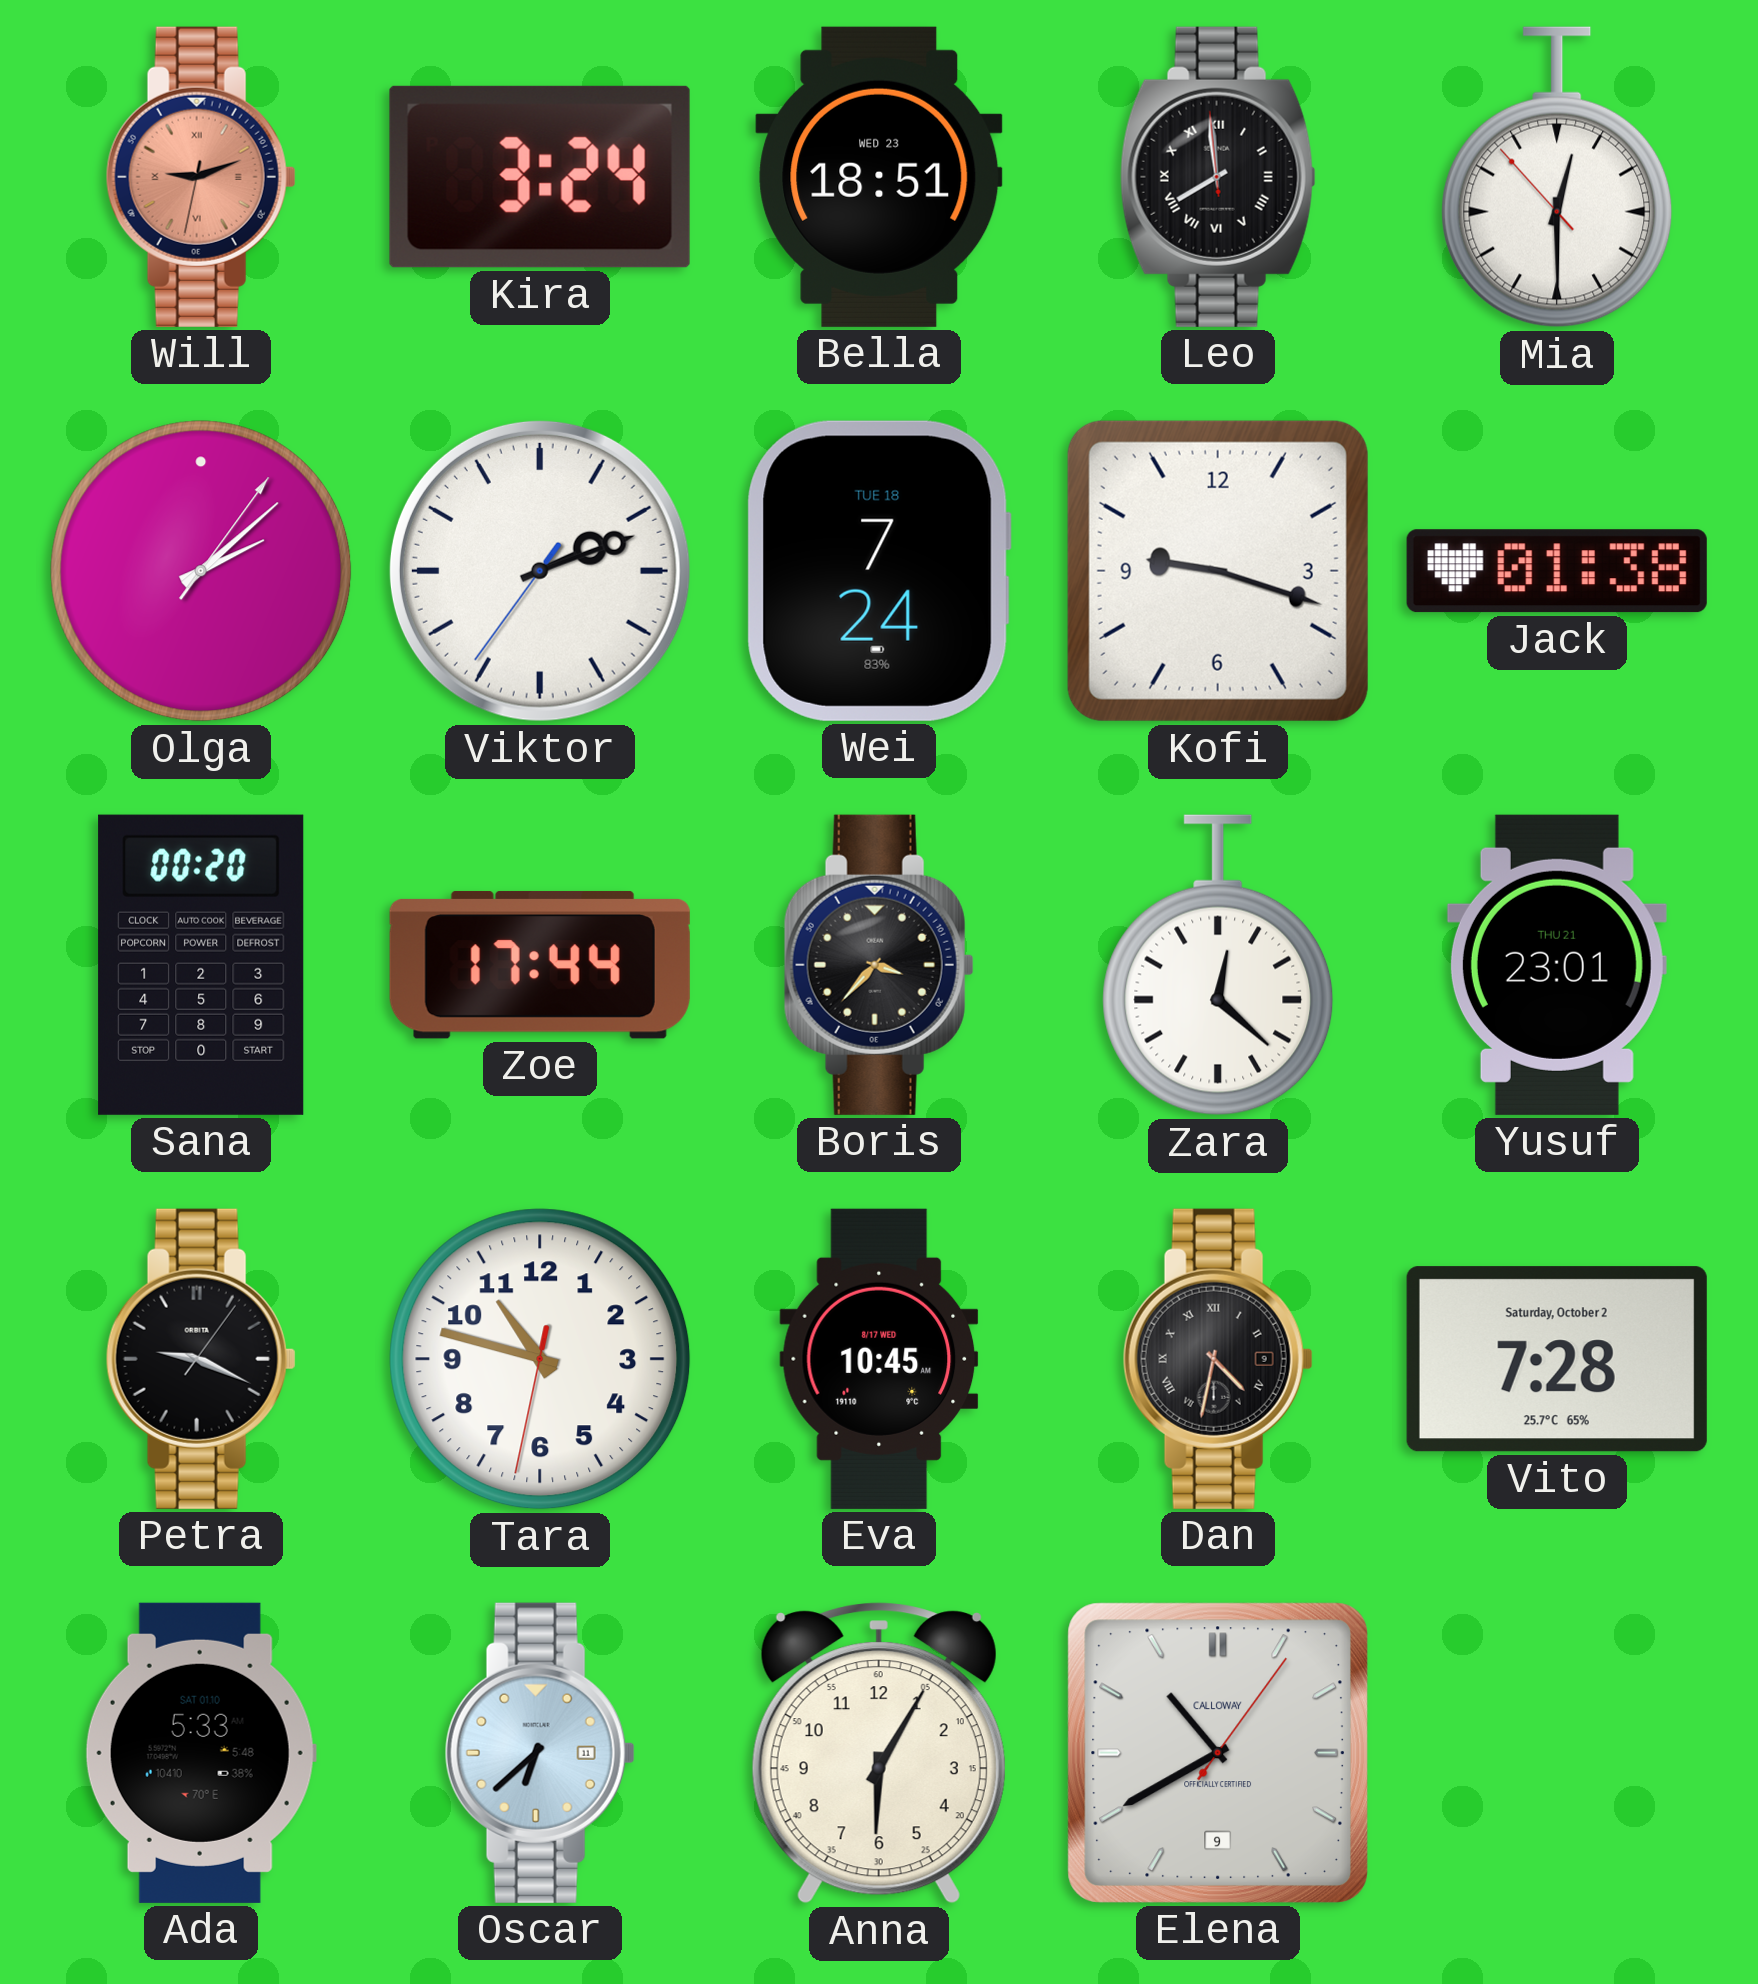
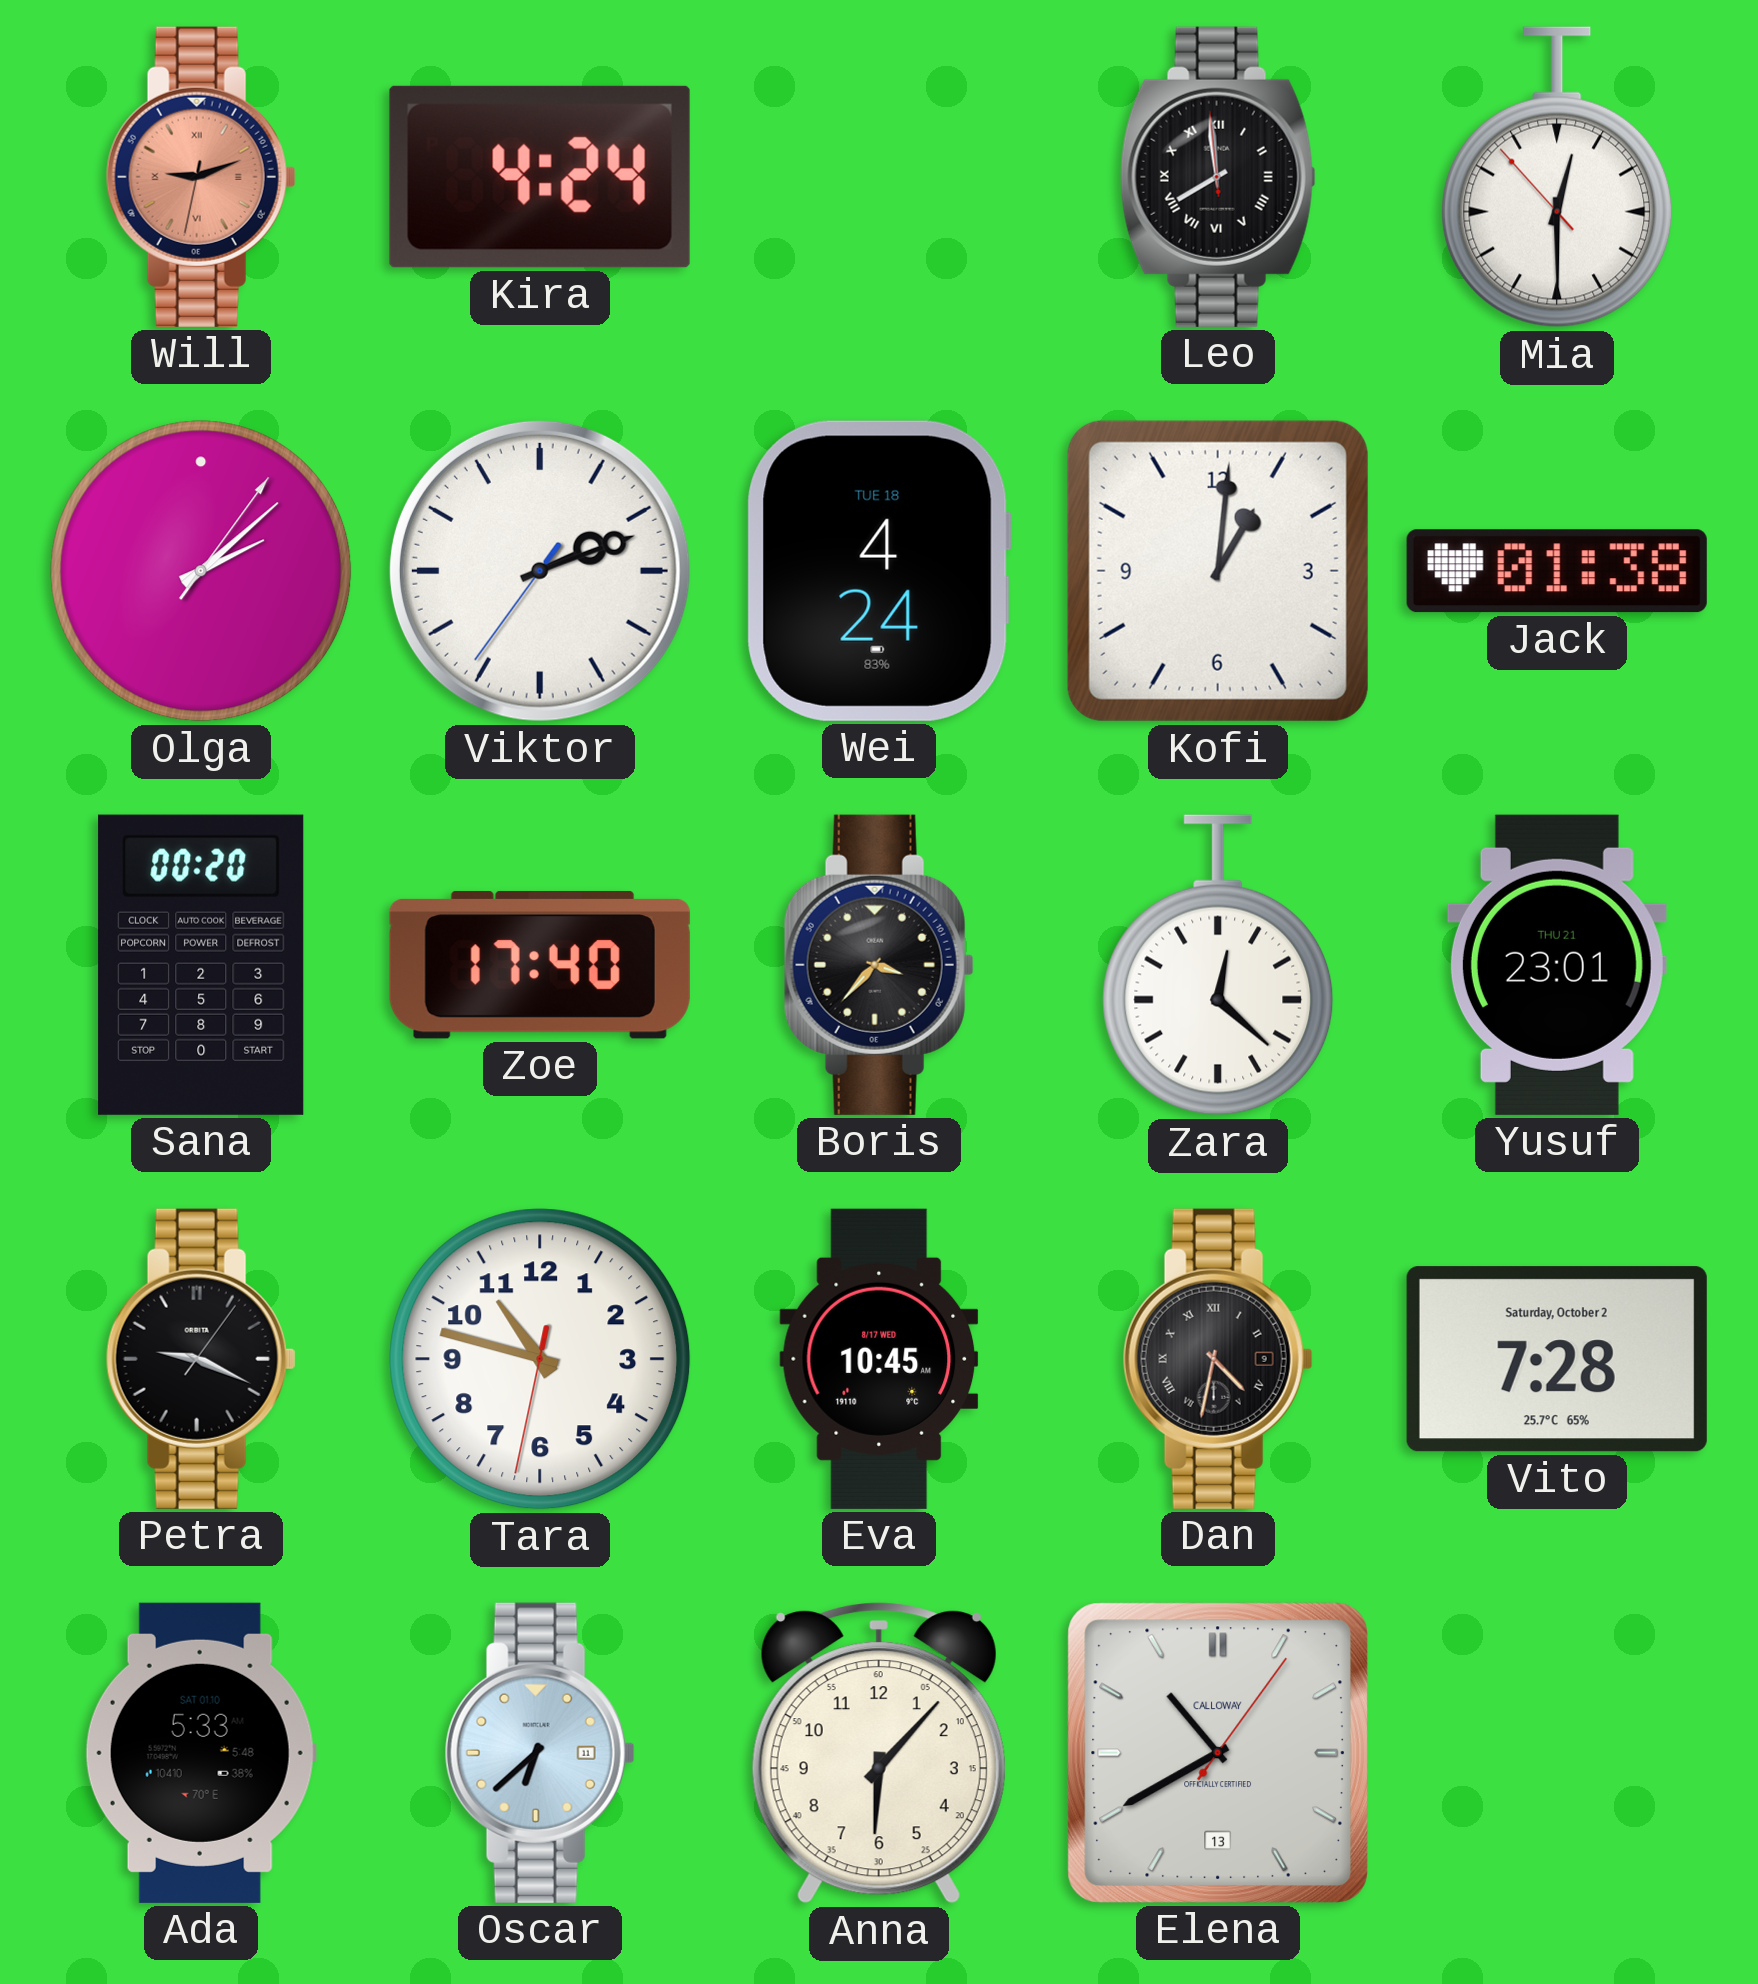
Kira: 3:24 -> 4:24
Bella: 18:51 -> none
Wei: 7:24 -> 4:24
Kofi: 9:18 -> 1:01
Zoe: 17:44 -> 17:40
Anna: 6:05 -> 6:07
Elena date: 9 -> 13
